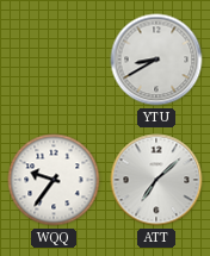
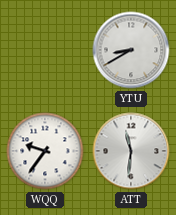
ATT: 7:08 -> 11:31
